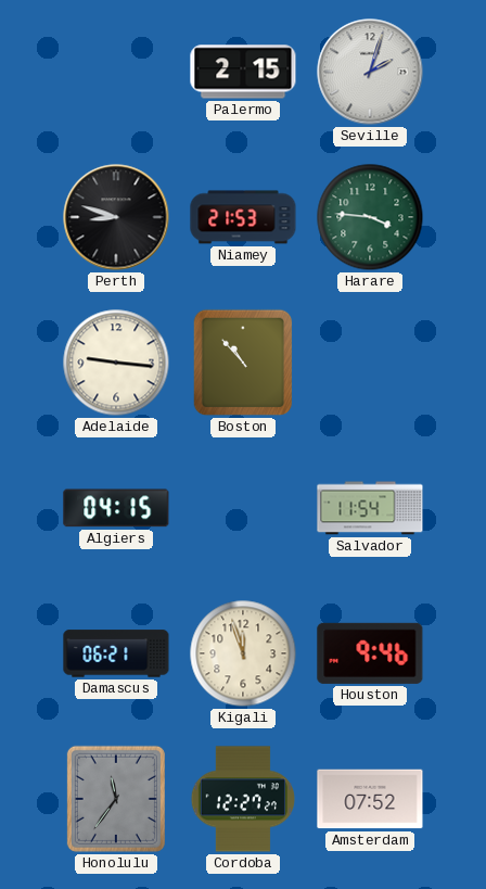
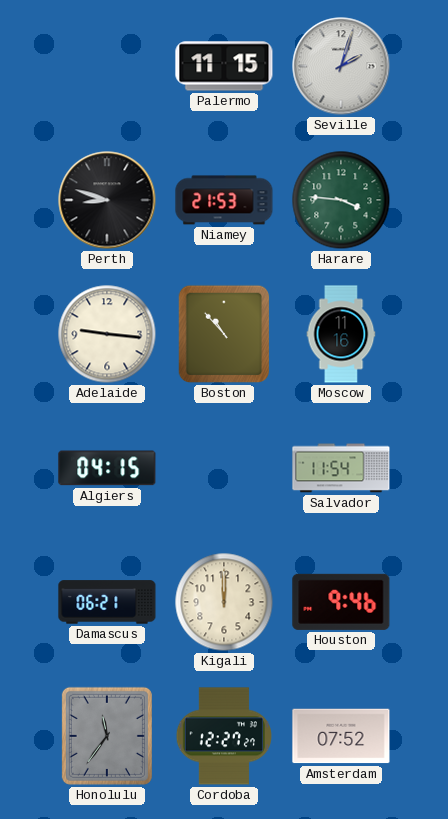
Palermo: 2:15 -> 11:15
Moscow: none -> 11:16
Kigali: 11:57 -> 12:00
